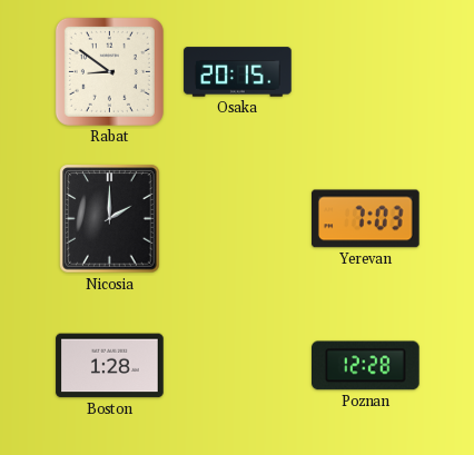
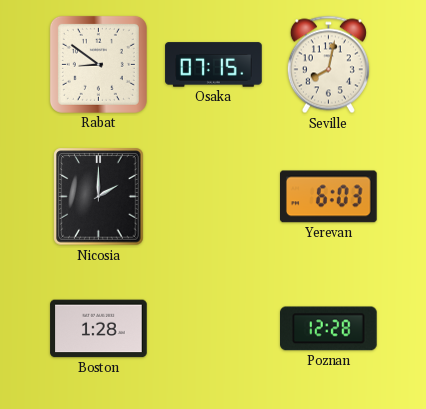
Osaka: 20:15 -> 07:15
Seville: none -> 8:02
Yerevan: 7:03 -> 6:03
